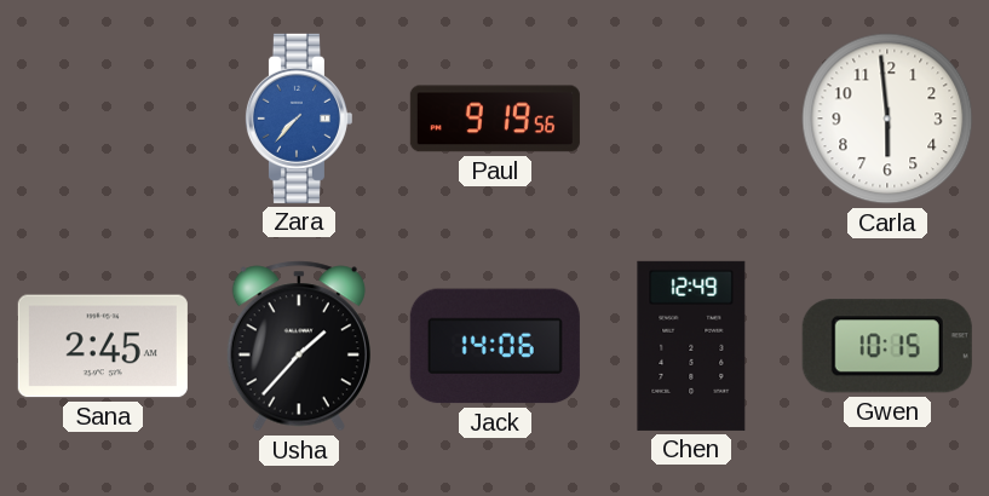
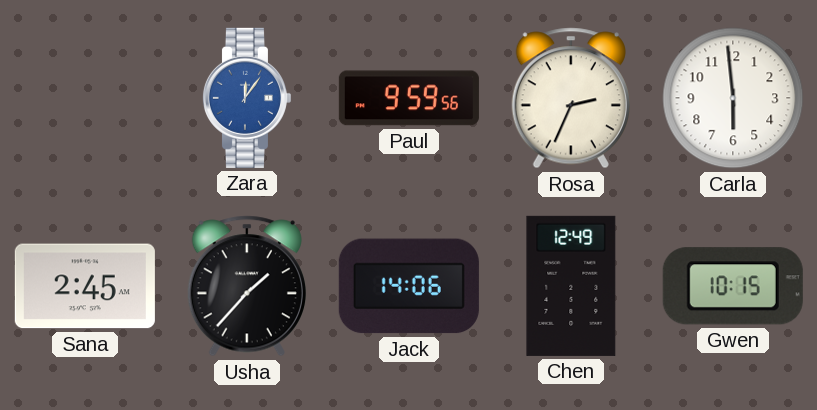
Zara: 7:37 -> 12:06
Paul: 9:19 -> 9:59
Rosa: none -> 2:34
